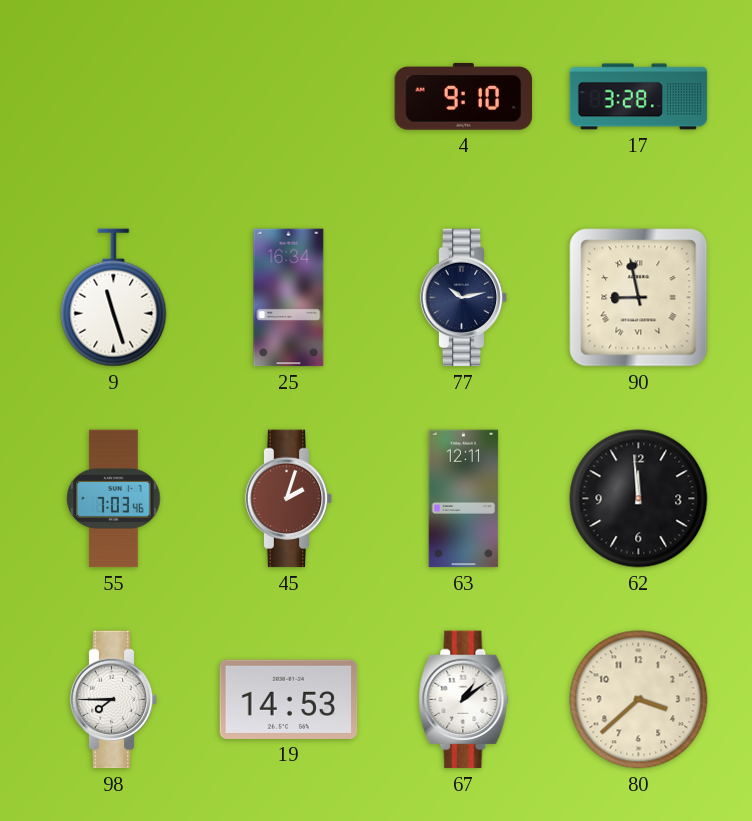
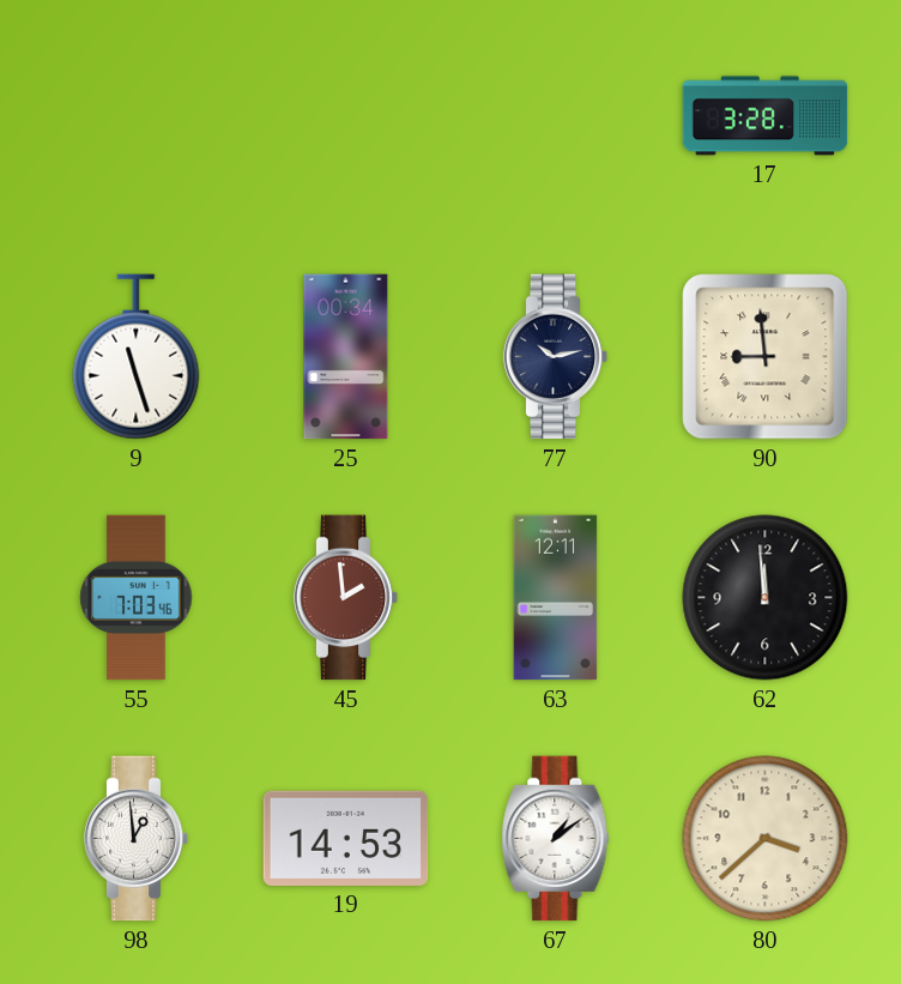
4: 9:10 -> none
25: 16:34 -> 00:34
90: 8:58 -> 8:59
45: 2:03 -> 1:59
98: 7:45 -> 12:59
